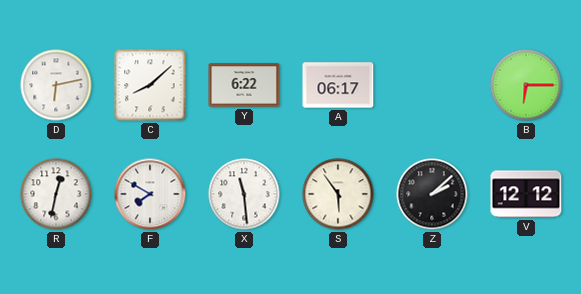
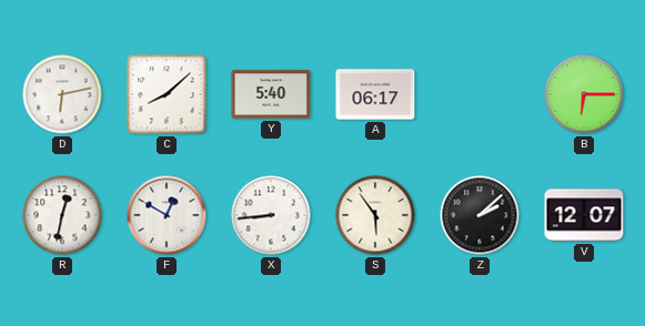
Y: 6:22 -> 5:40
F: 7:50 -> 12:50
X: 11:29 -> 8:44
V: 12:12 -> 12:07
